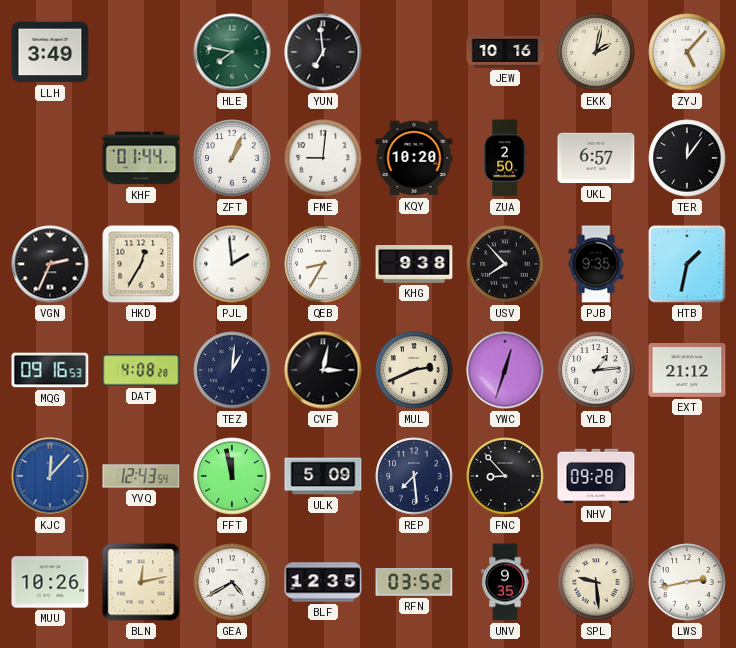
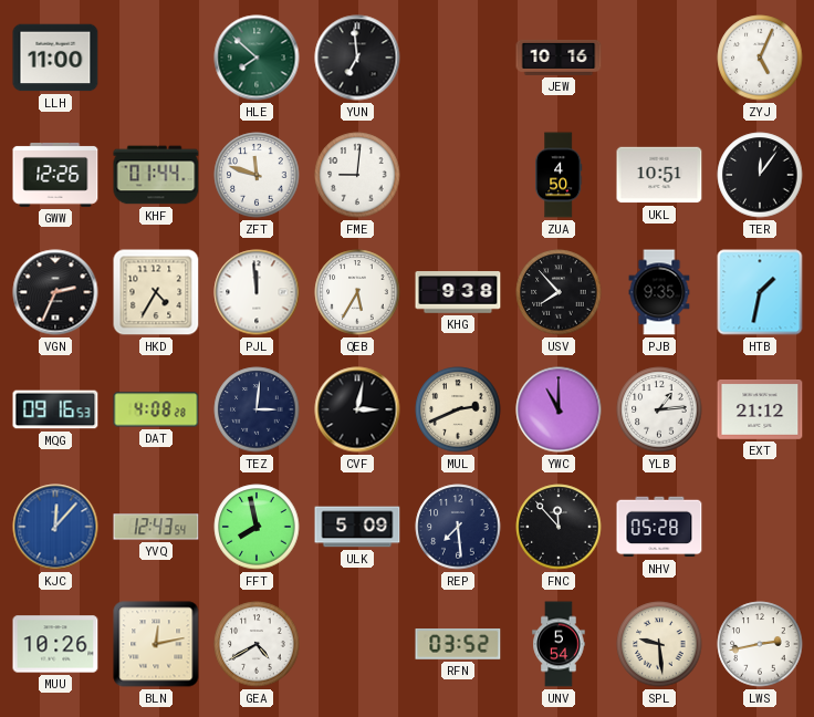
LLH: 3:49 -> 11:00
HLE: 7:47 -> 7:52
EKK: 2:02 -> none
ZYJ: 5:07 -> 5:04
GWW: none -> 12:26
ZFT: 1:04 -> 11:48
KQY: 10:20 -> none
ZUA: 2:50 -> 4:50
UKL: 6:57 -> 10:51
HKD: 12:35 -> 4:35
PJL: 1:59 -> 11:59
QEB: 8:35 -> 5:35
TEZ: 1:01 -> 3:01
YWC: 12:33 -> 11:00
FFT: 11:58 -> 7:58
FNC: 8:53 -> 11:53
NHV: 09:28 -> 05:28
BLF: 12:35 -> none
UNV: 9:35 -> 5:54
